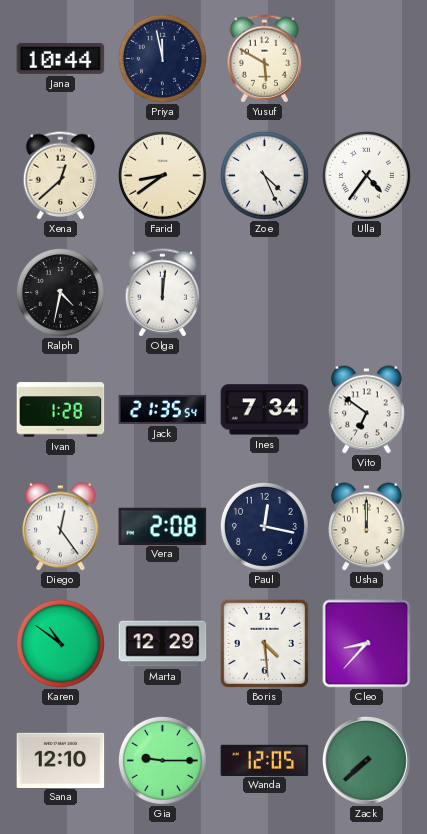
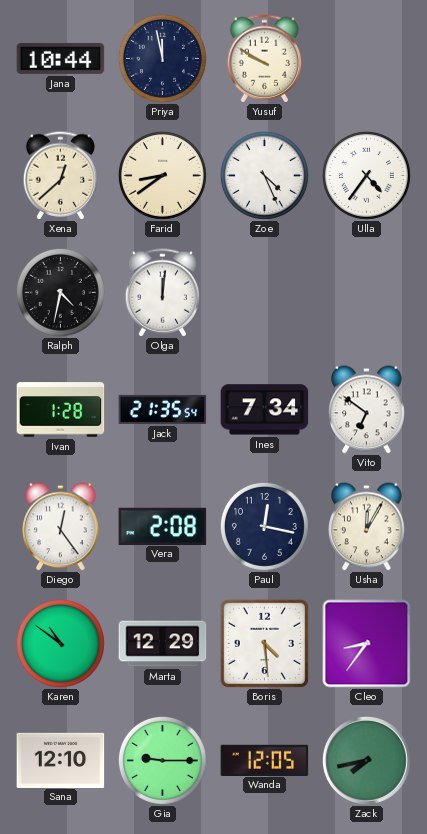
Yusuf: 5:50 -> 9:50
Usha: 12:00 -> 12:05
Cleo: 8:37 -> 8:36
Zack: 7:38 -> 7:43
